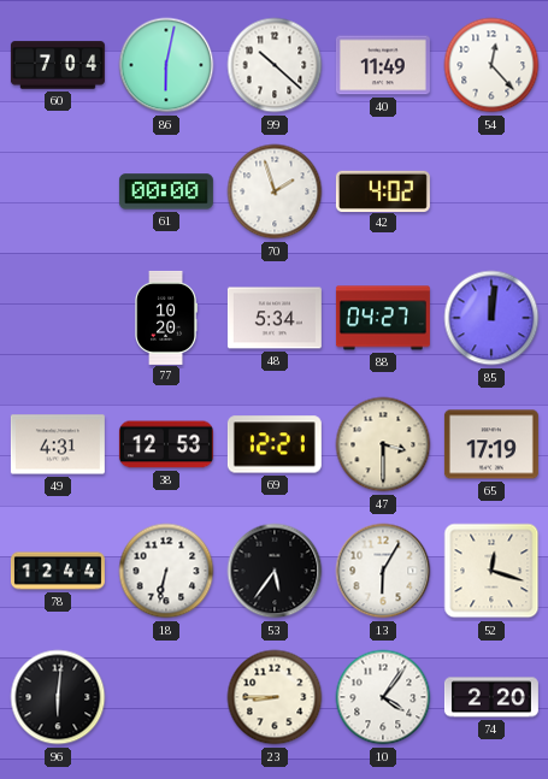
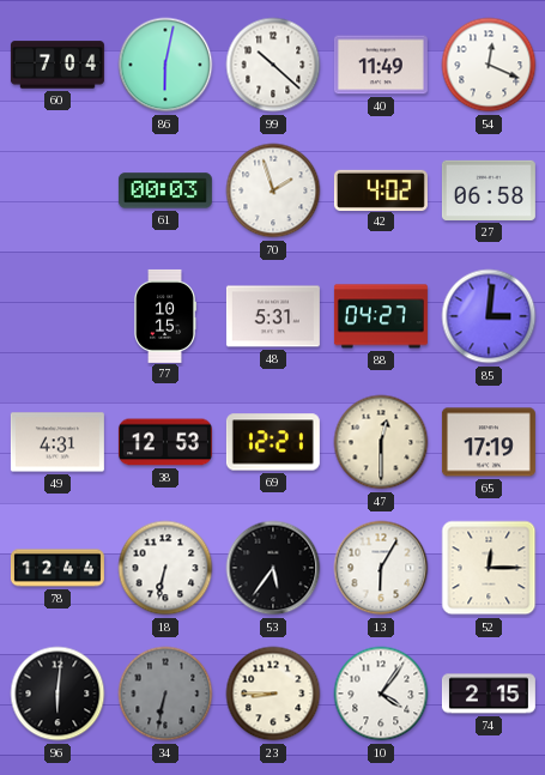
54: 12:23 -> 12:19
61: 00:00 -> 00:03
27: none -> 06:58
77: 10:20 -> 10:15
48: 5:34 -> 5:31
85: 12:01 -> 3:01
47: 3:30 -> 12:30
52: 12:18 -> 12:15
34: none -> 6:32
74: 2:20 -> 2:15
